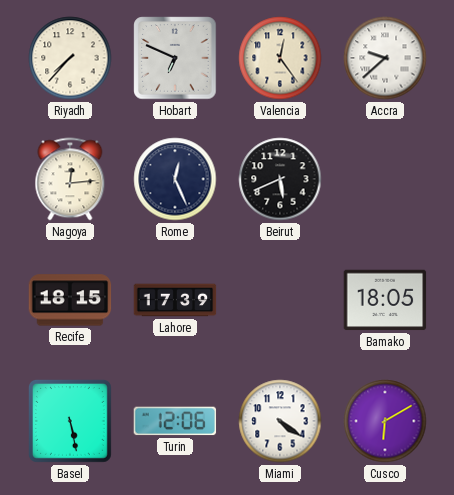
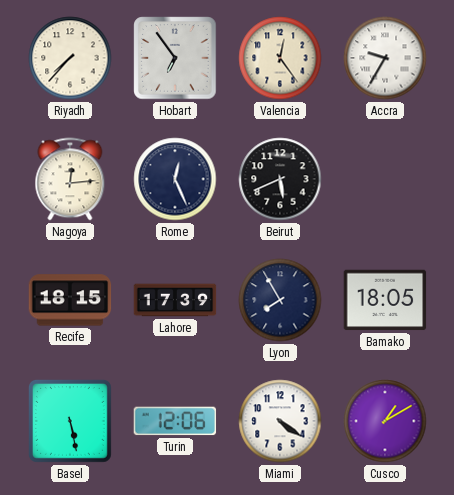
Hobart: 6:49 -> 6:54
Accra: 9:38 -> 9:35
Lyon: none -> 7:55
Cusco: 6:10 -> 1:10
